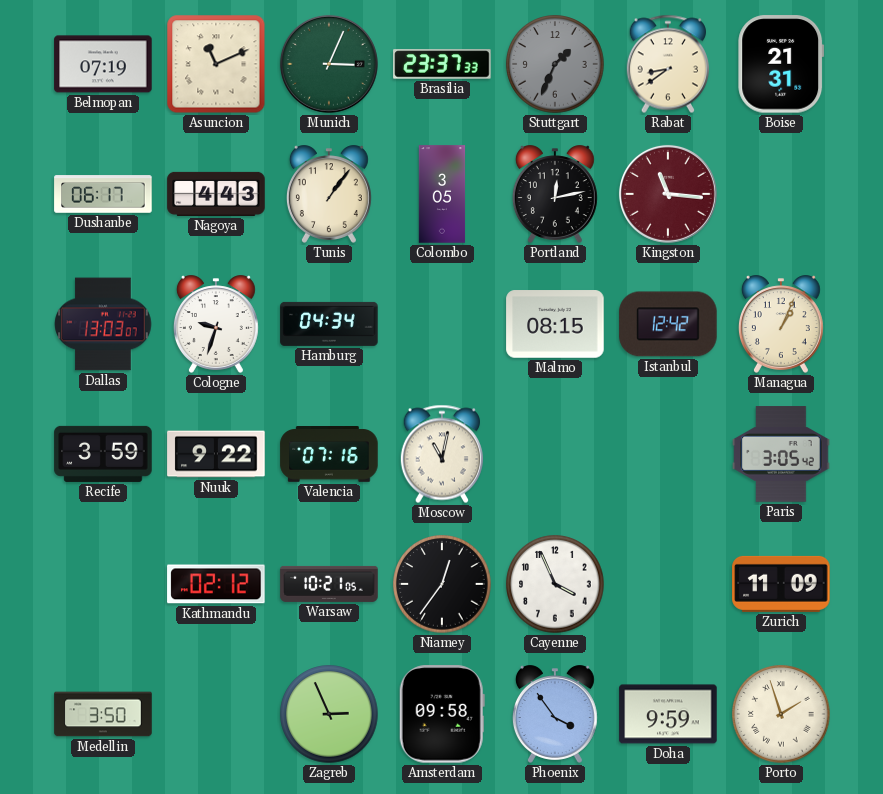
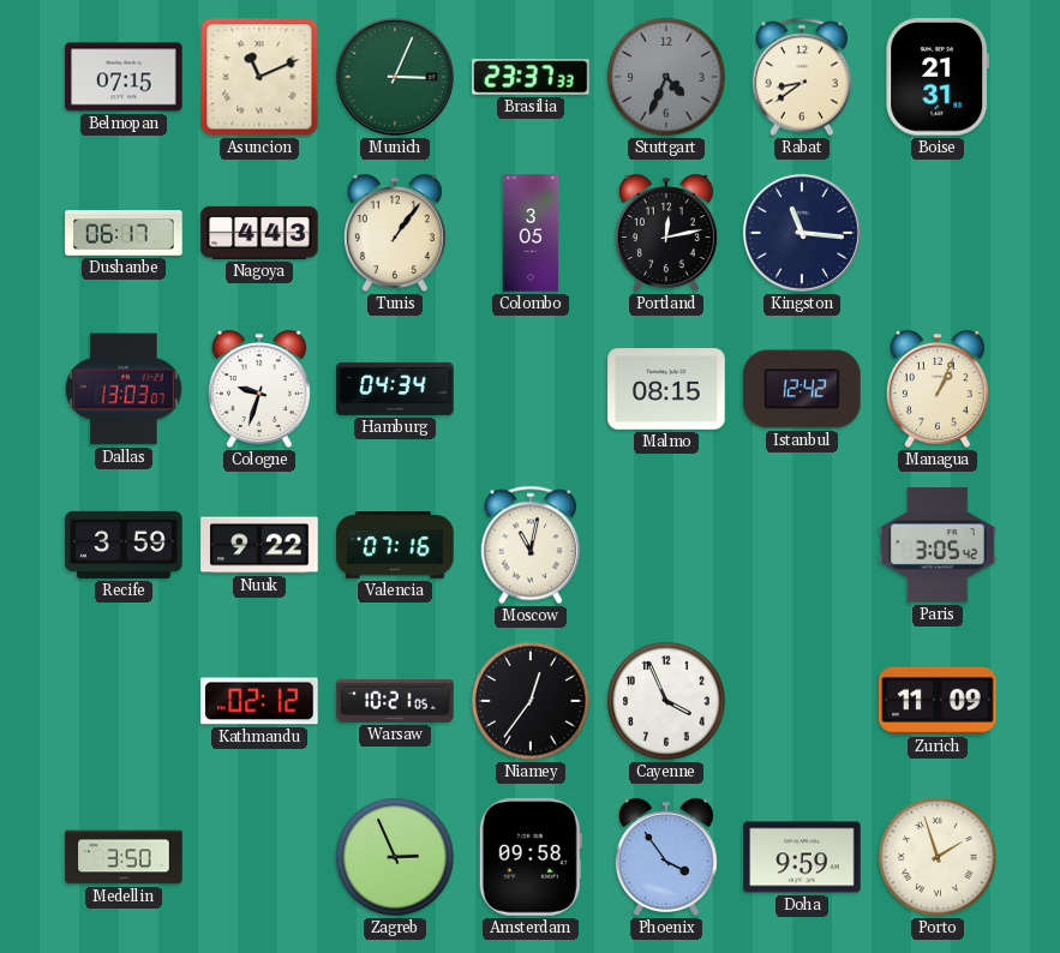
Belmopan: 07:19 -> 07:15
Stuttgart: 1:34 -> 4:34
Kingston dial: burgundy -> navy
